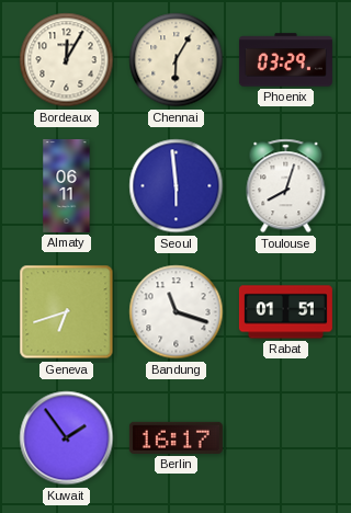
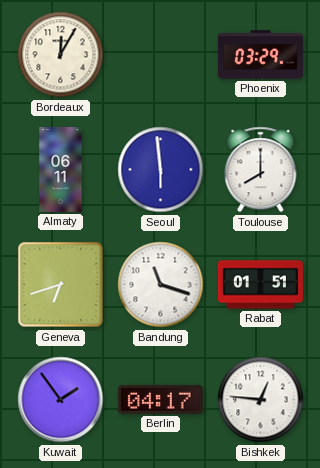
Chennai: 6:05 -> none
Toulouse: 8:03 -> 8:00
Berlin: 16:17 -> 04:17
Bishkek: none -> 12:46
